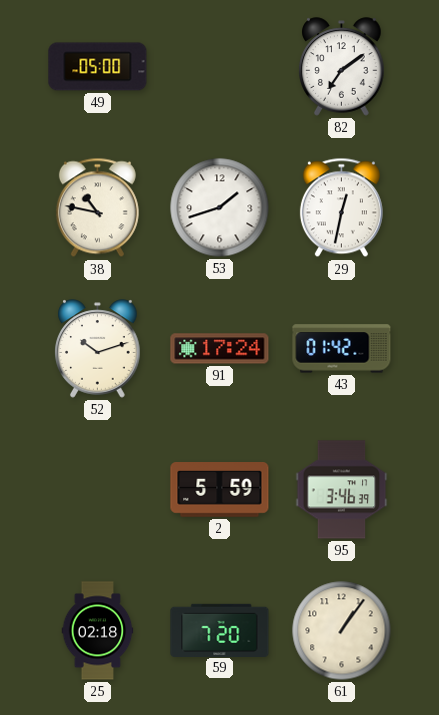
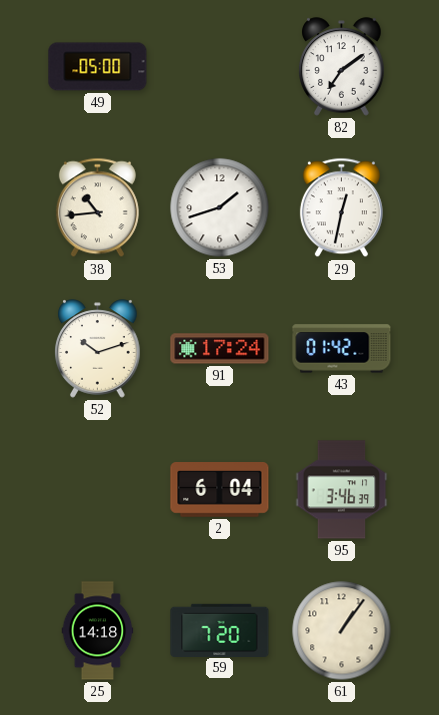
38: 10:47 -> 10:44
2: 5:59 -> 6:04
25: 02:18 -> 14:18
